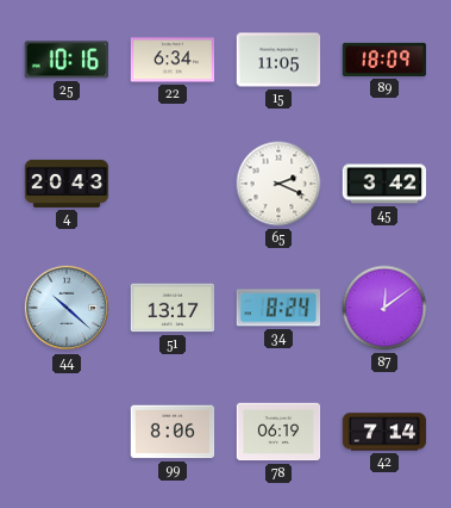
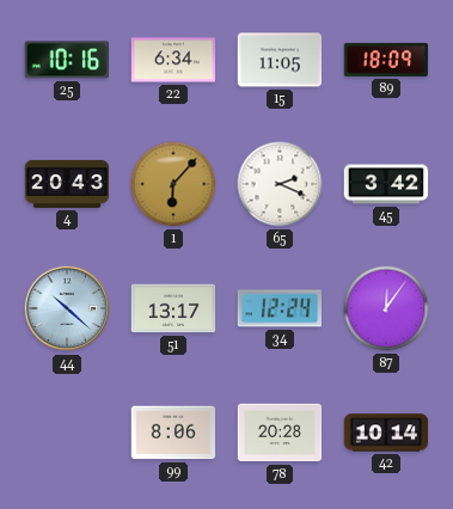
1: none -> 6:07
34: 8:24 -> 12:24
87: 12:09 -> 12:06
78: 06:19 -> 20:28
42: 7:14 -> 10:14
